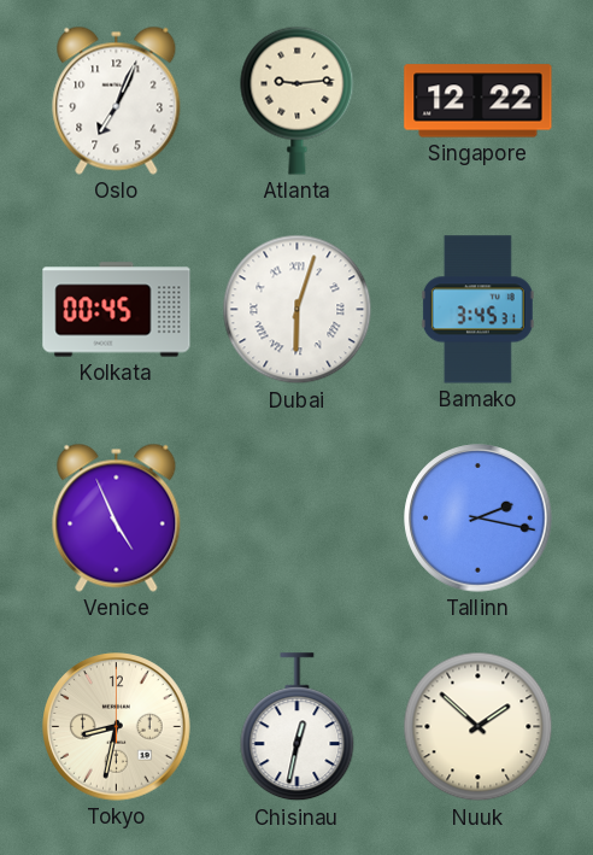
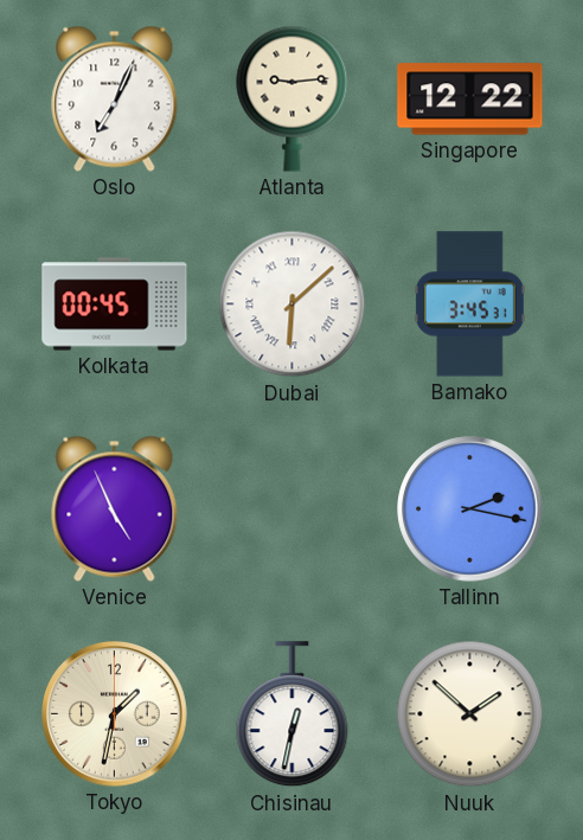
Dubai: 6:03 -> 6:08
Tokyo: 8:32 -> 1:32
